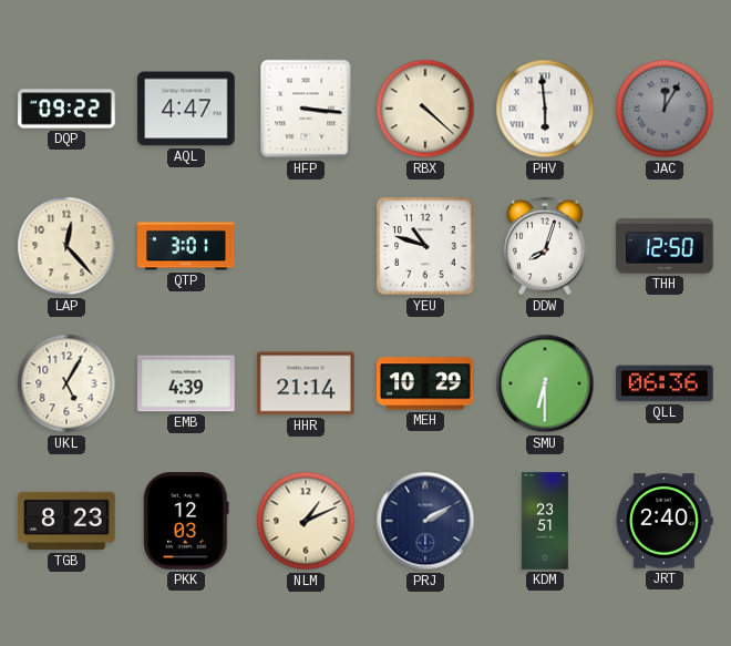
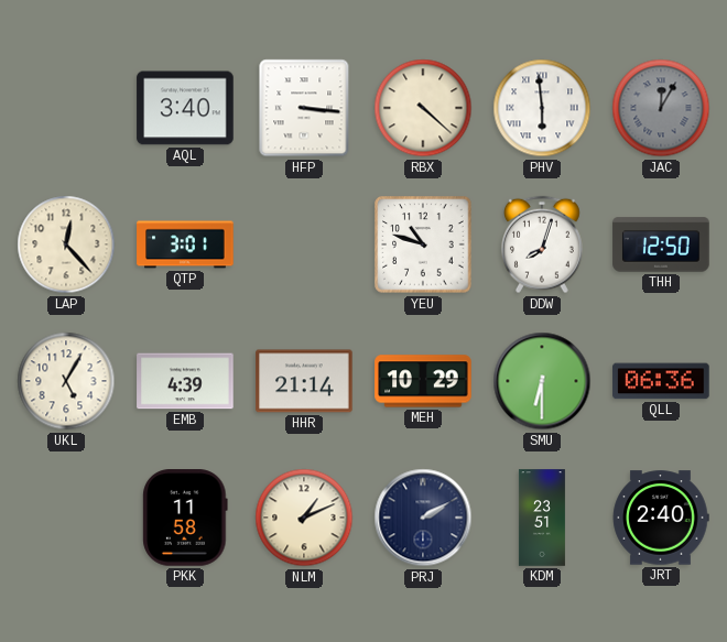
DQP: 09:22 -> none
AQL: 4:47 -> 3:40
TGB: 8:23 -> none
PKK: 12:03 -> 11:58
